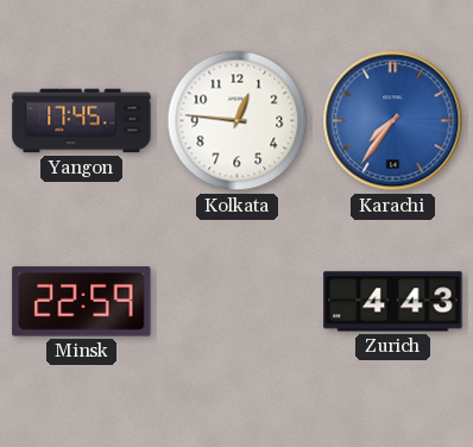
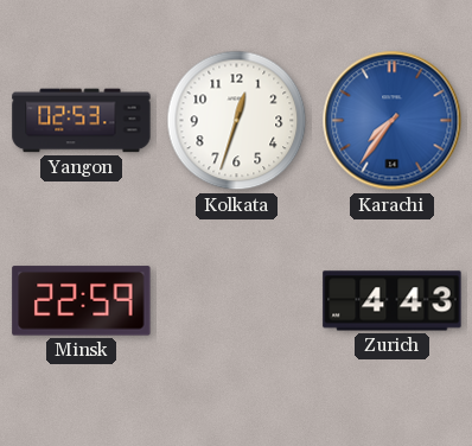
Yangon: 17:45 -> 02:53
Kolkata: 12:46 -> 12:33
